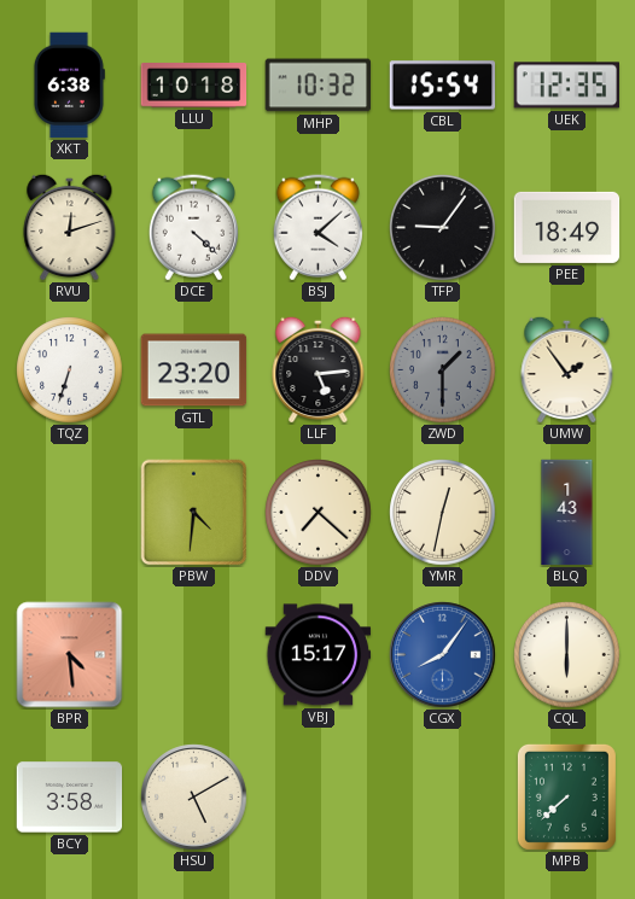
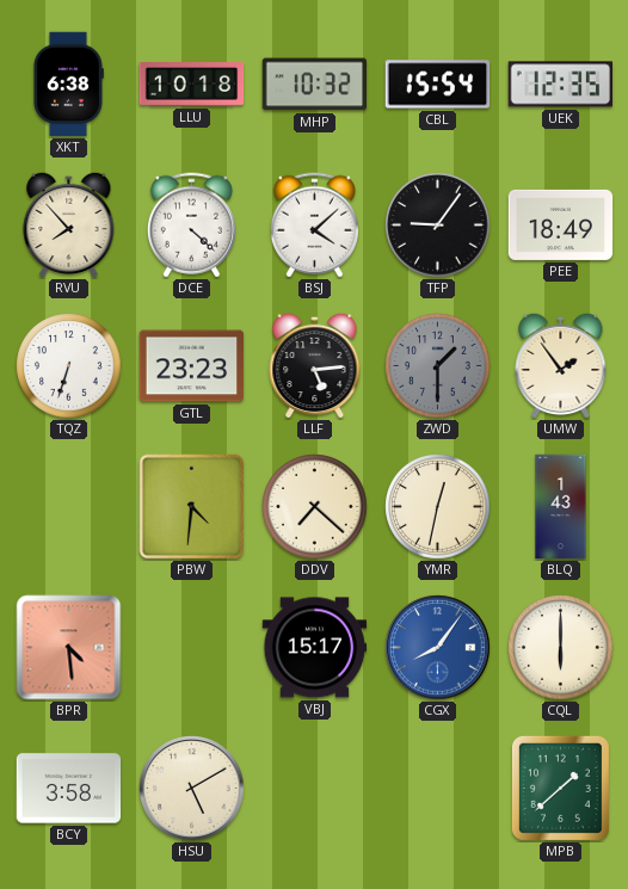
RVU: 12:12 -> 7:53
GTL: 23:20 -> 23:23
MPB: 7:38 -> 1:38
